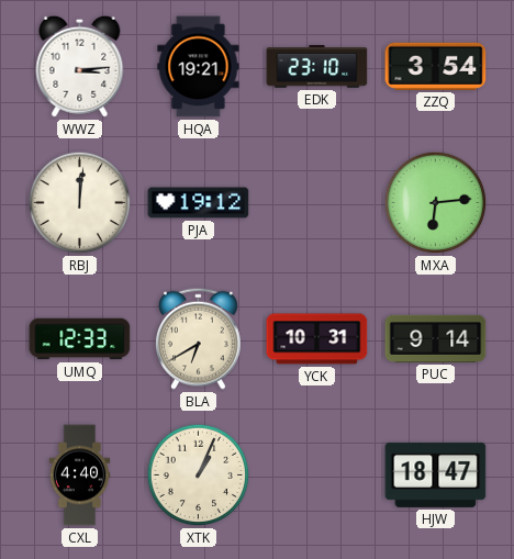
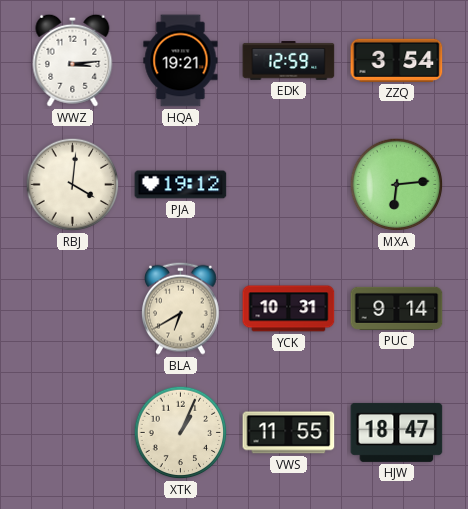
EDK: 23:10 -> 12:59
RBJ: 12:01 -> 4:01
UMQ: 12:33 -> none
CXL: 4:40 -> none
VWS: none -> 11:55
